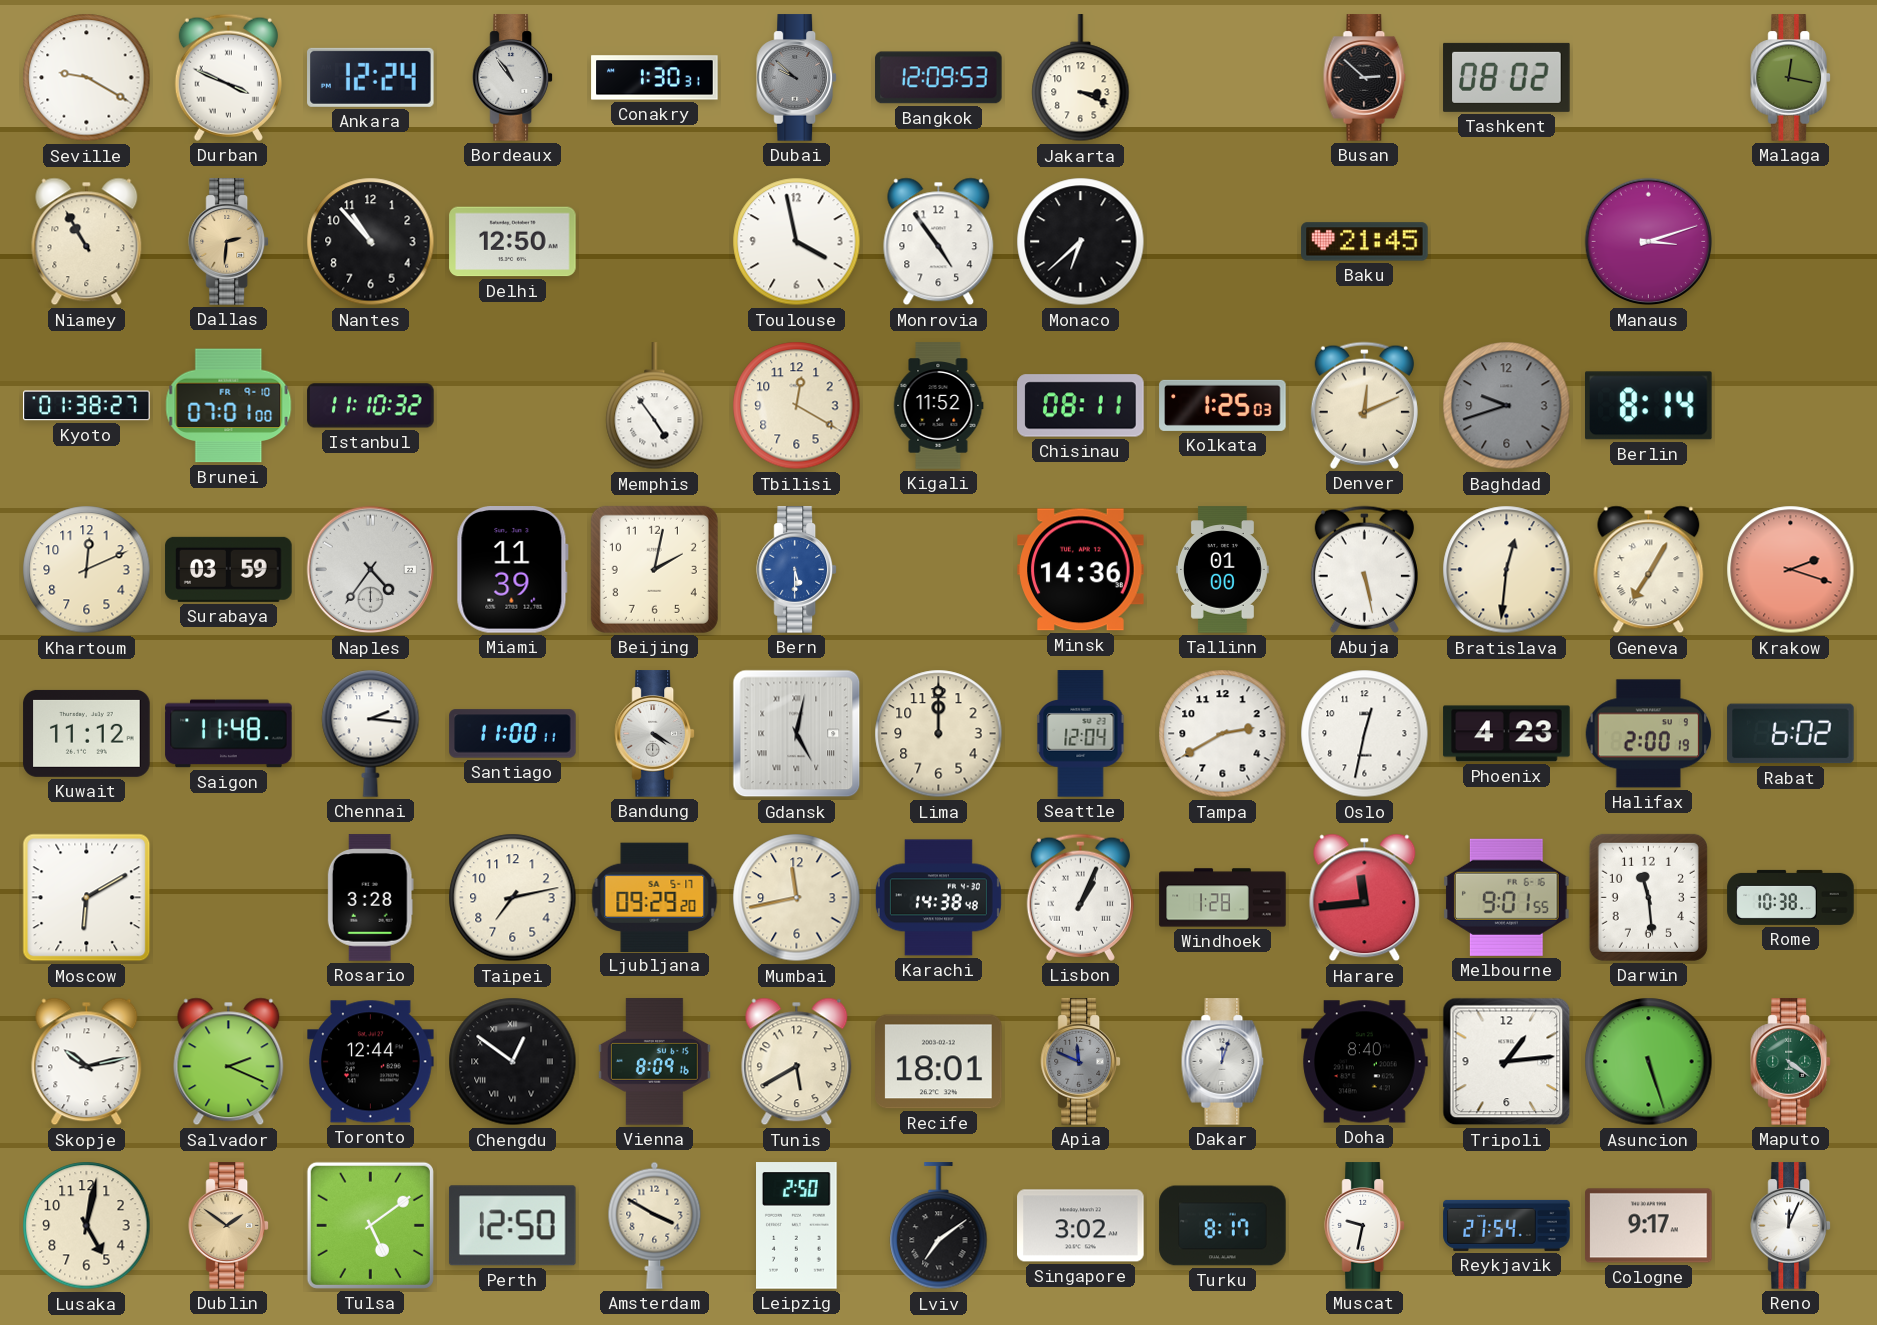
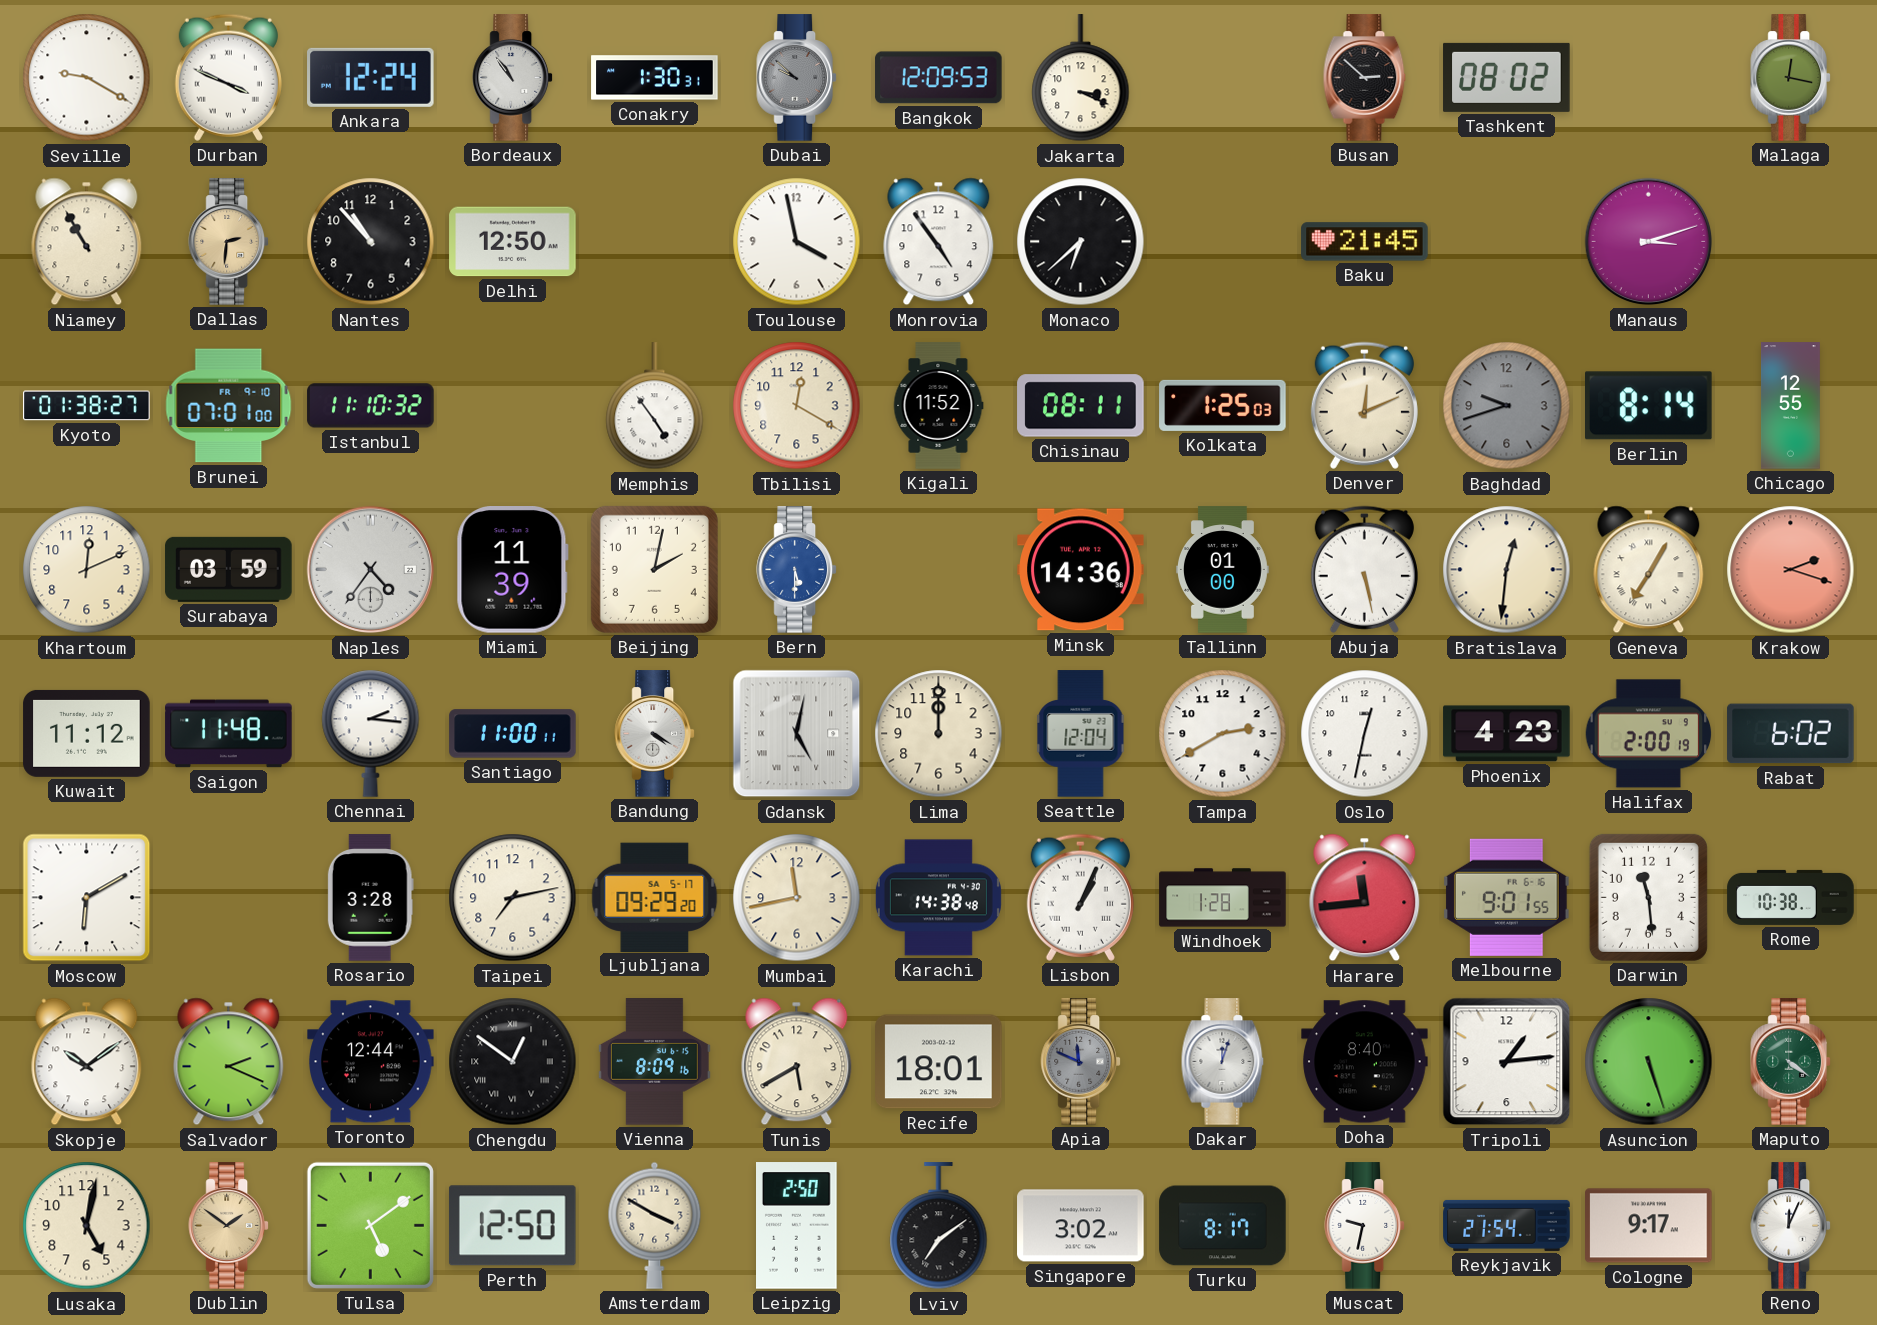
Chicago: none -> 12:55
Skopje: 10:13 -> 10:09
